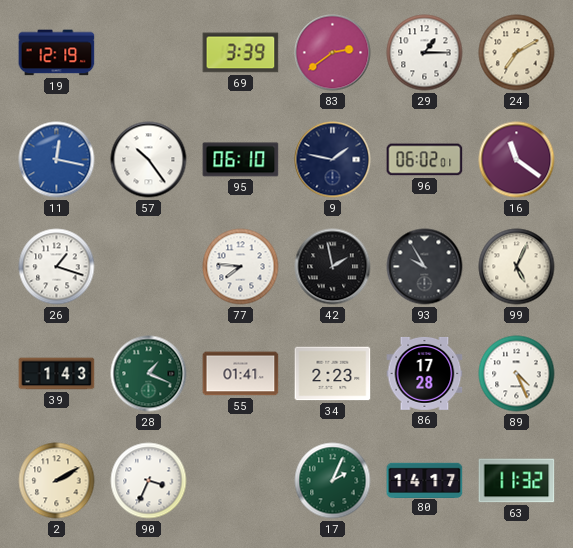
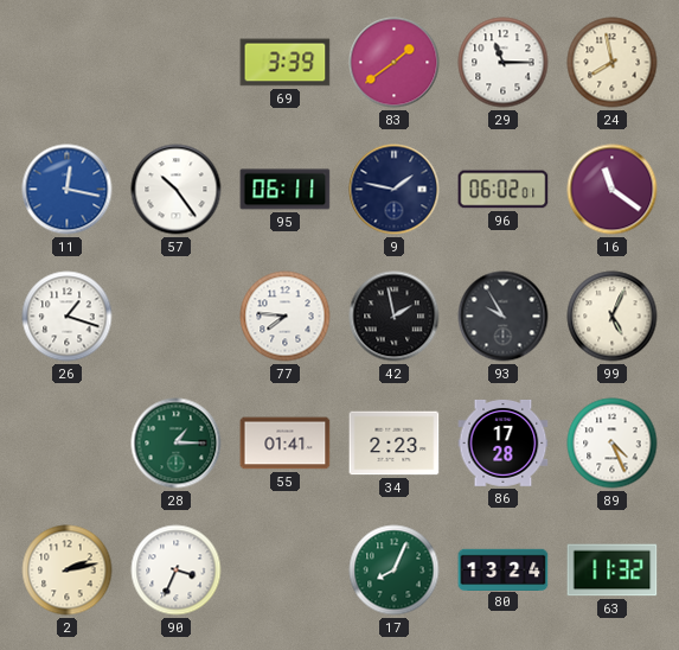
19: 12:19 -> none
83: 2:39 -> 1:39
29: 1:15 -> 11:15
24: 7:10 -> 7:58
95: 06:10 -> 06:11
39: 1:43 -> none
28: 1:19 -> 1:15
2: 2:10 -> 2:13
17: 2:04 -> 8:04
80: 14:17 -> 13:24
